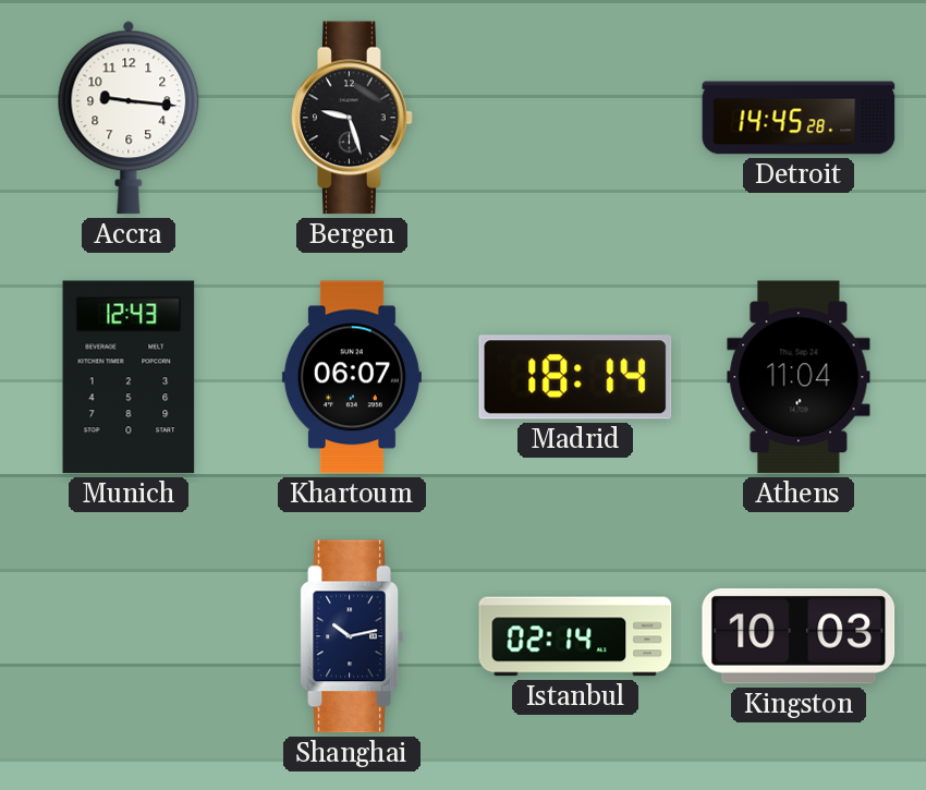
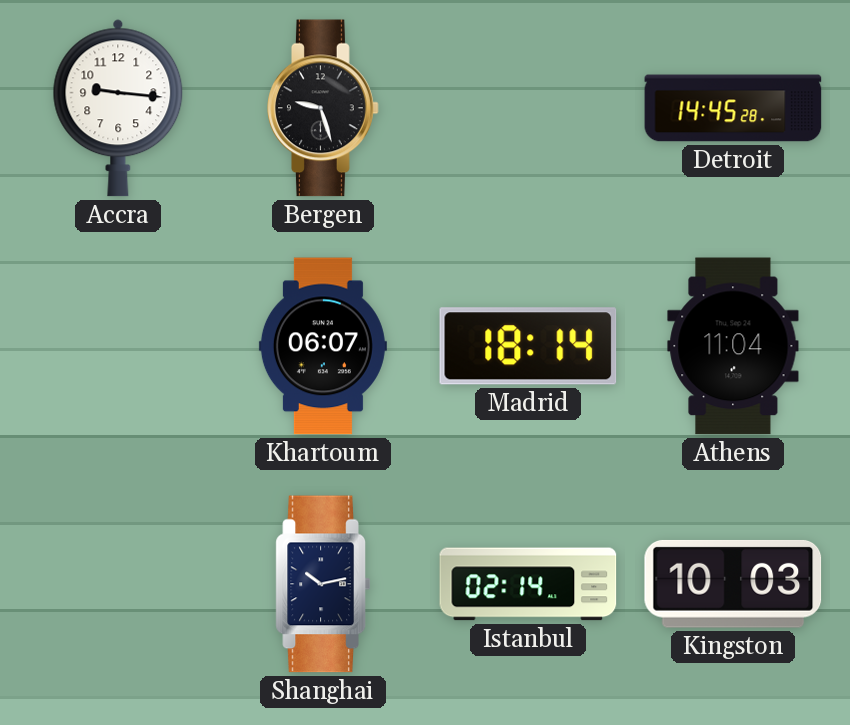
Munich: 12:43 -> none
